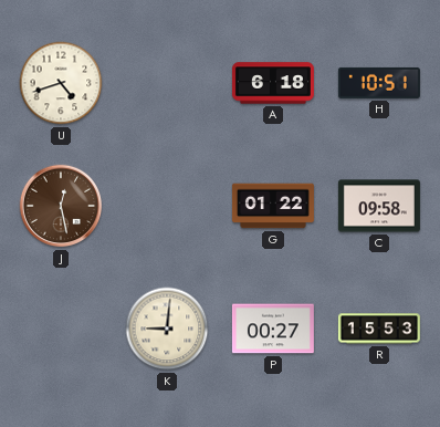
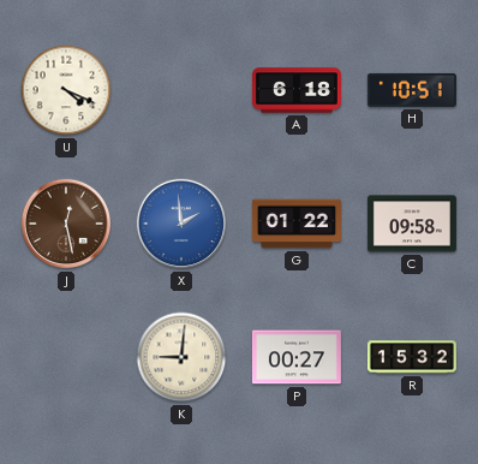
U: 4:42 -> 4:19
X: none -> 1:59
R: 15:53 -> 15:32
